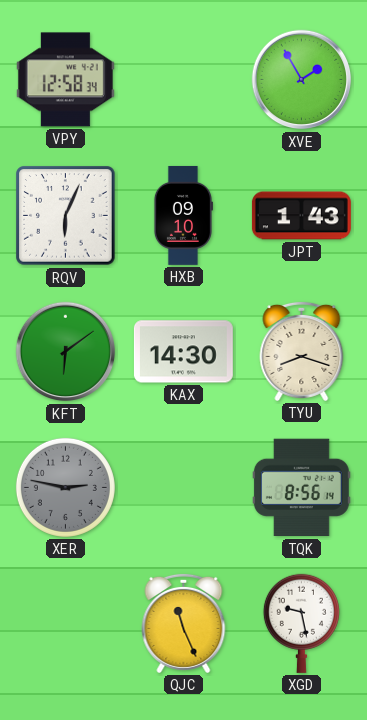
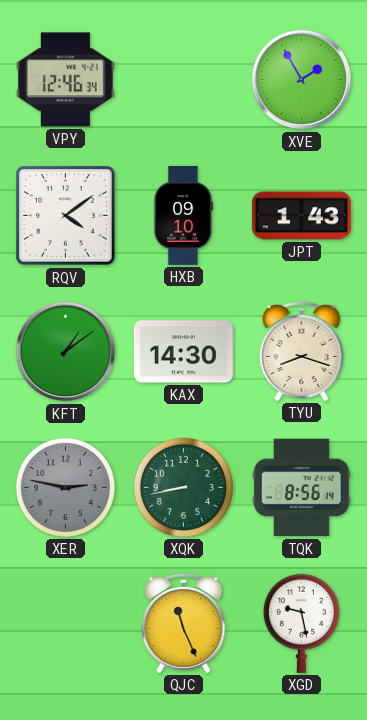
VPY: 12:58 -> 12:46
RQV: 6:04 -> 4:09
KFT: 6:09 -> 1:09
XQK: none -> 8:43
